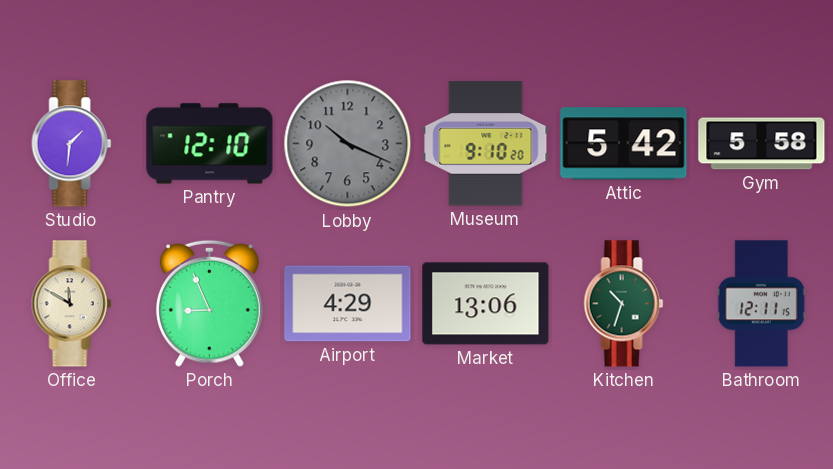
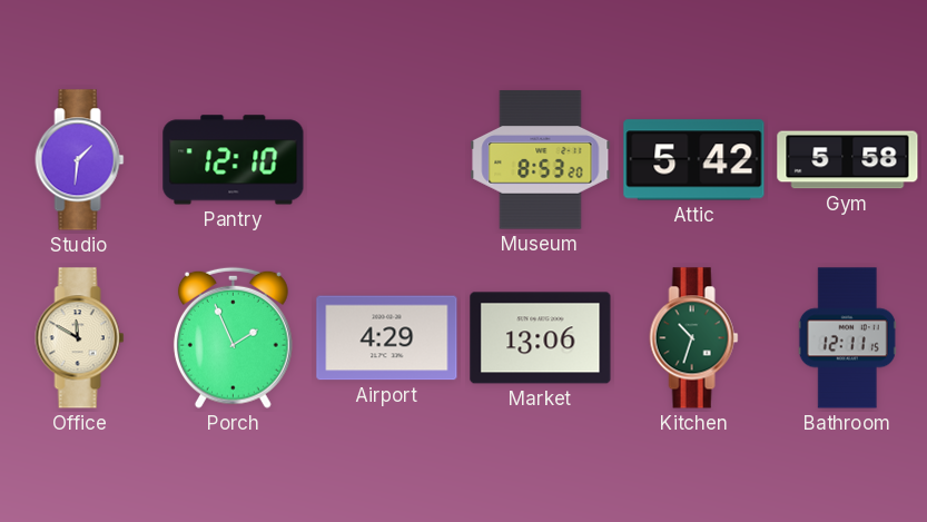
Lobby: 10:19 -> none
Museum: 9:10 -> 8:53
Porch: 8:56 -> 1:56
